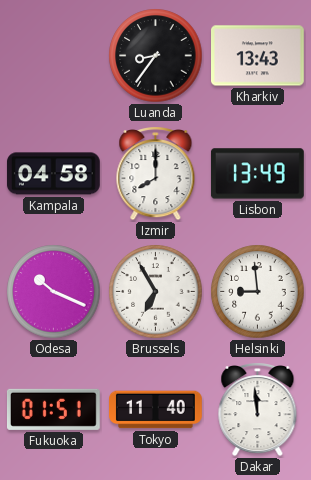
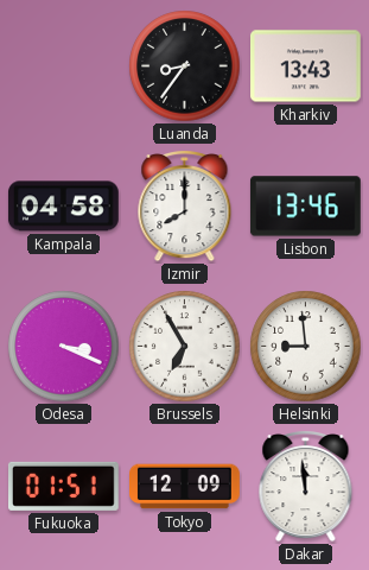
Lisbon: 13:49 -> 13:46
Odesa: 10:19 -> 3:19
Tokyo: 11:40 -> 12:09
